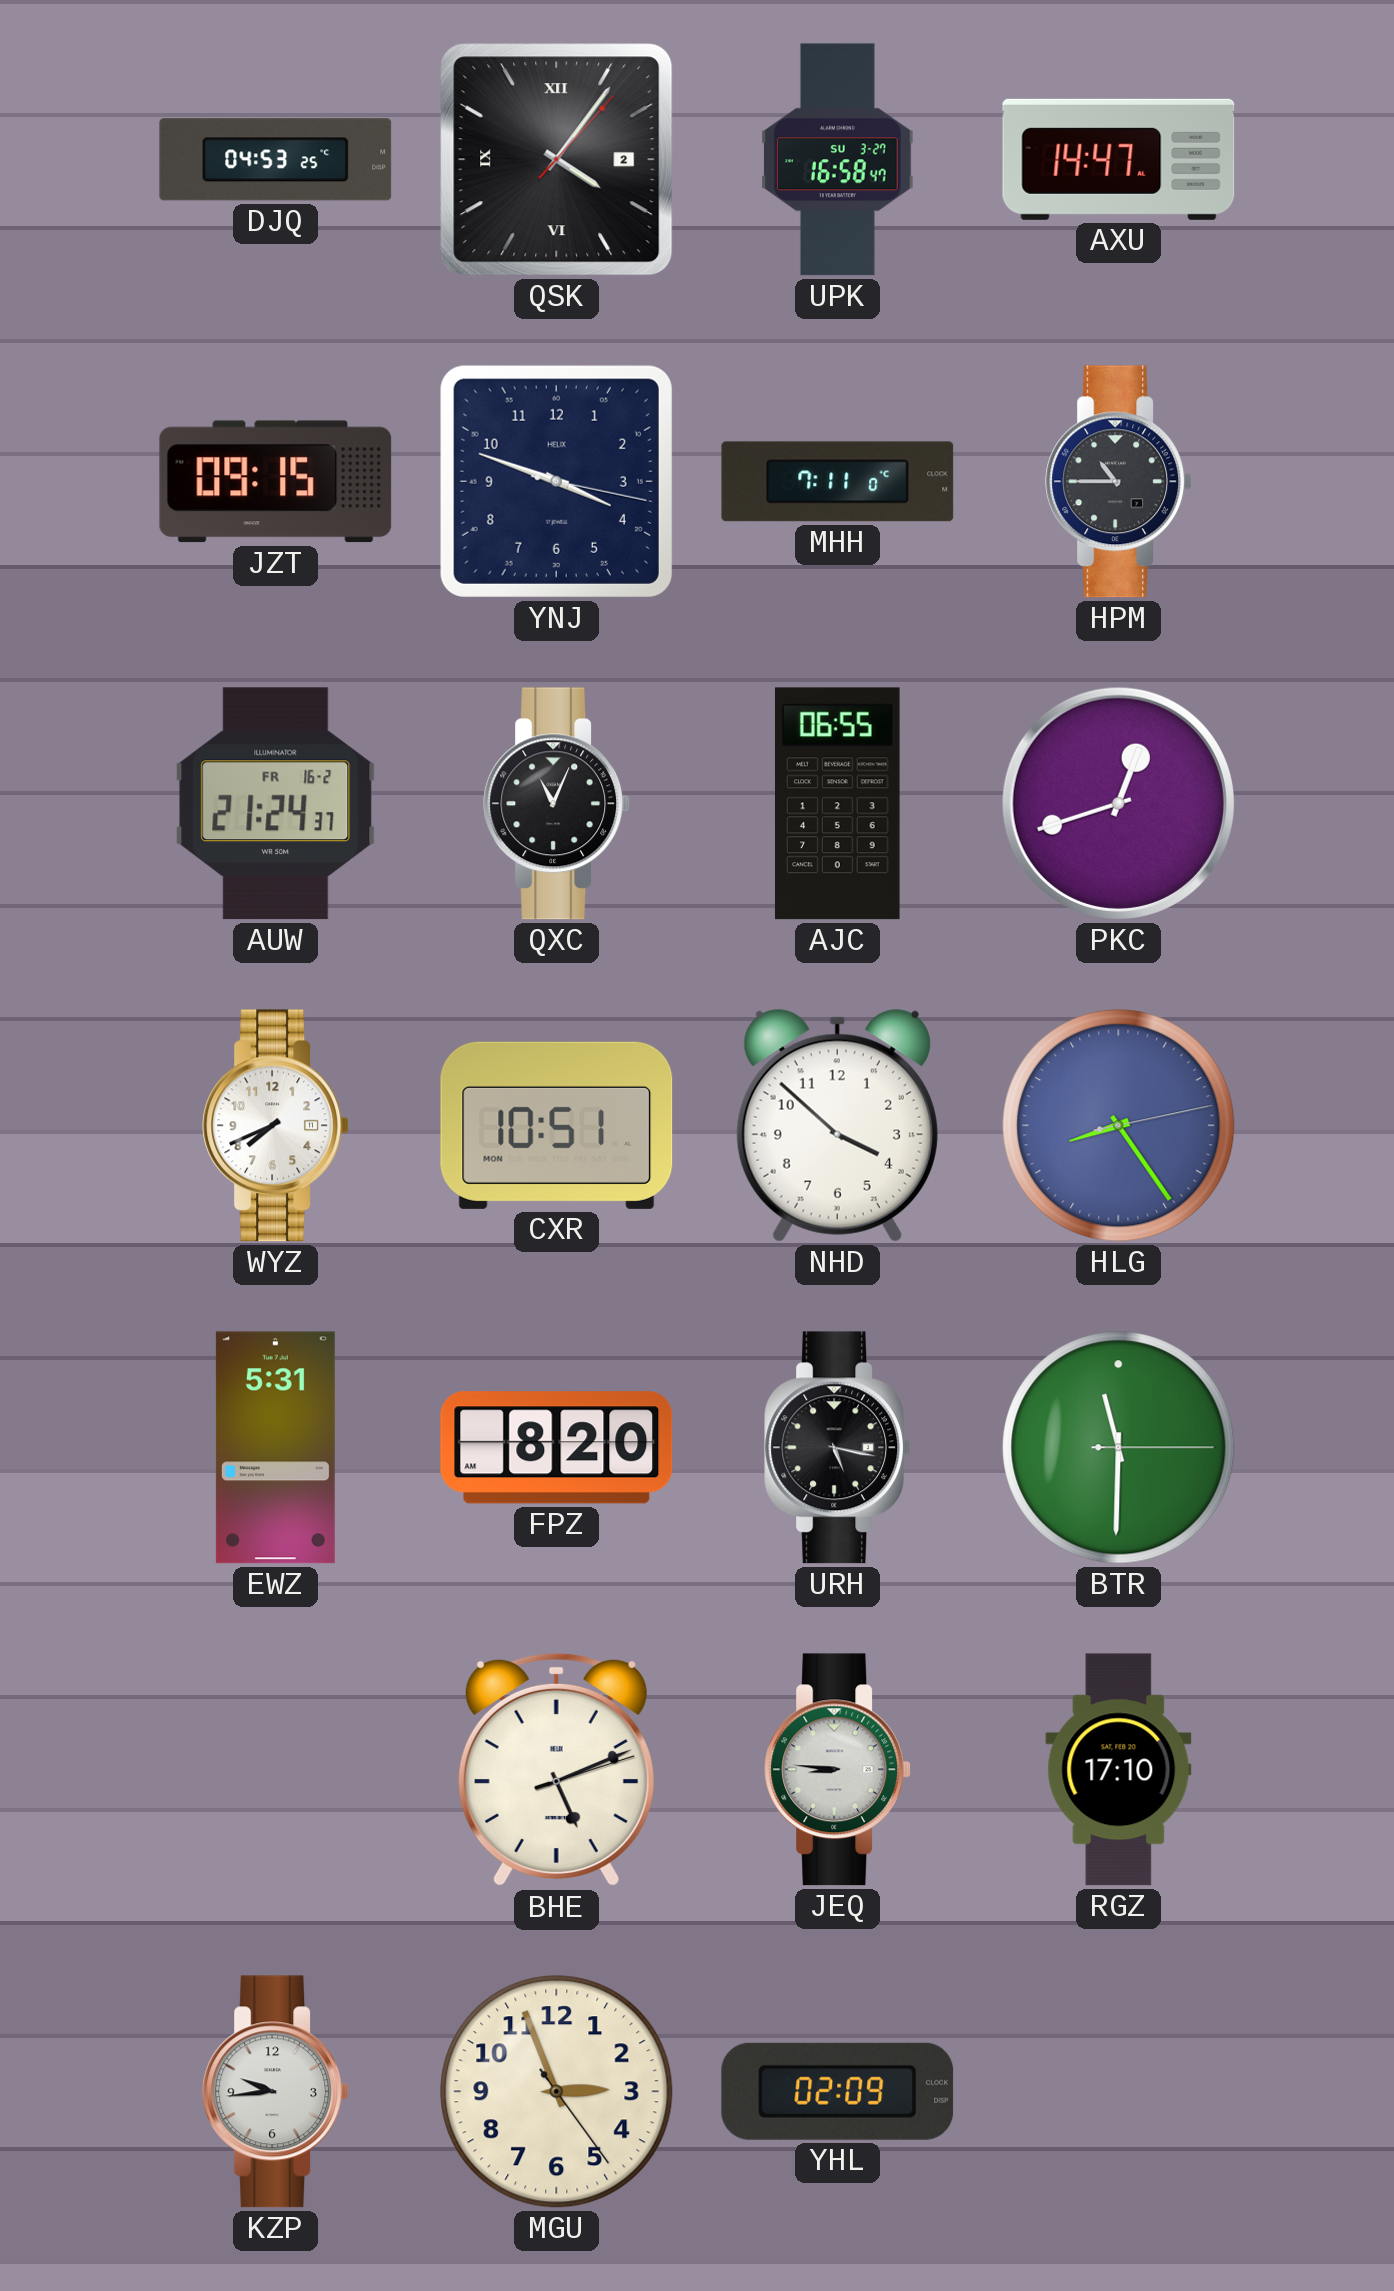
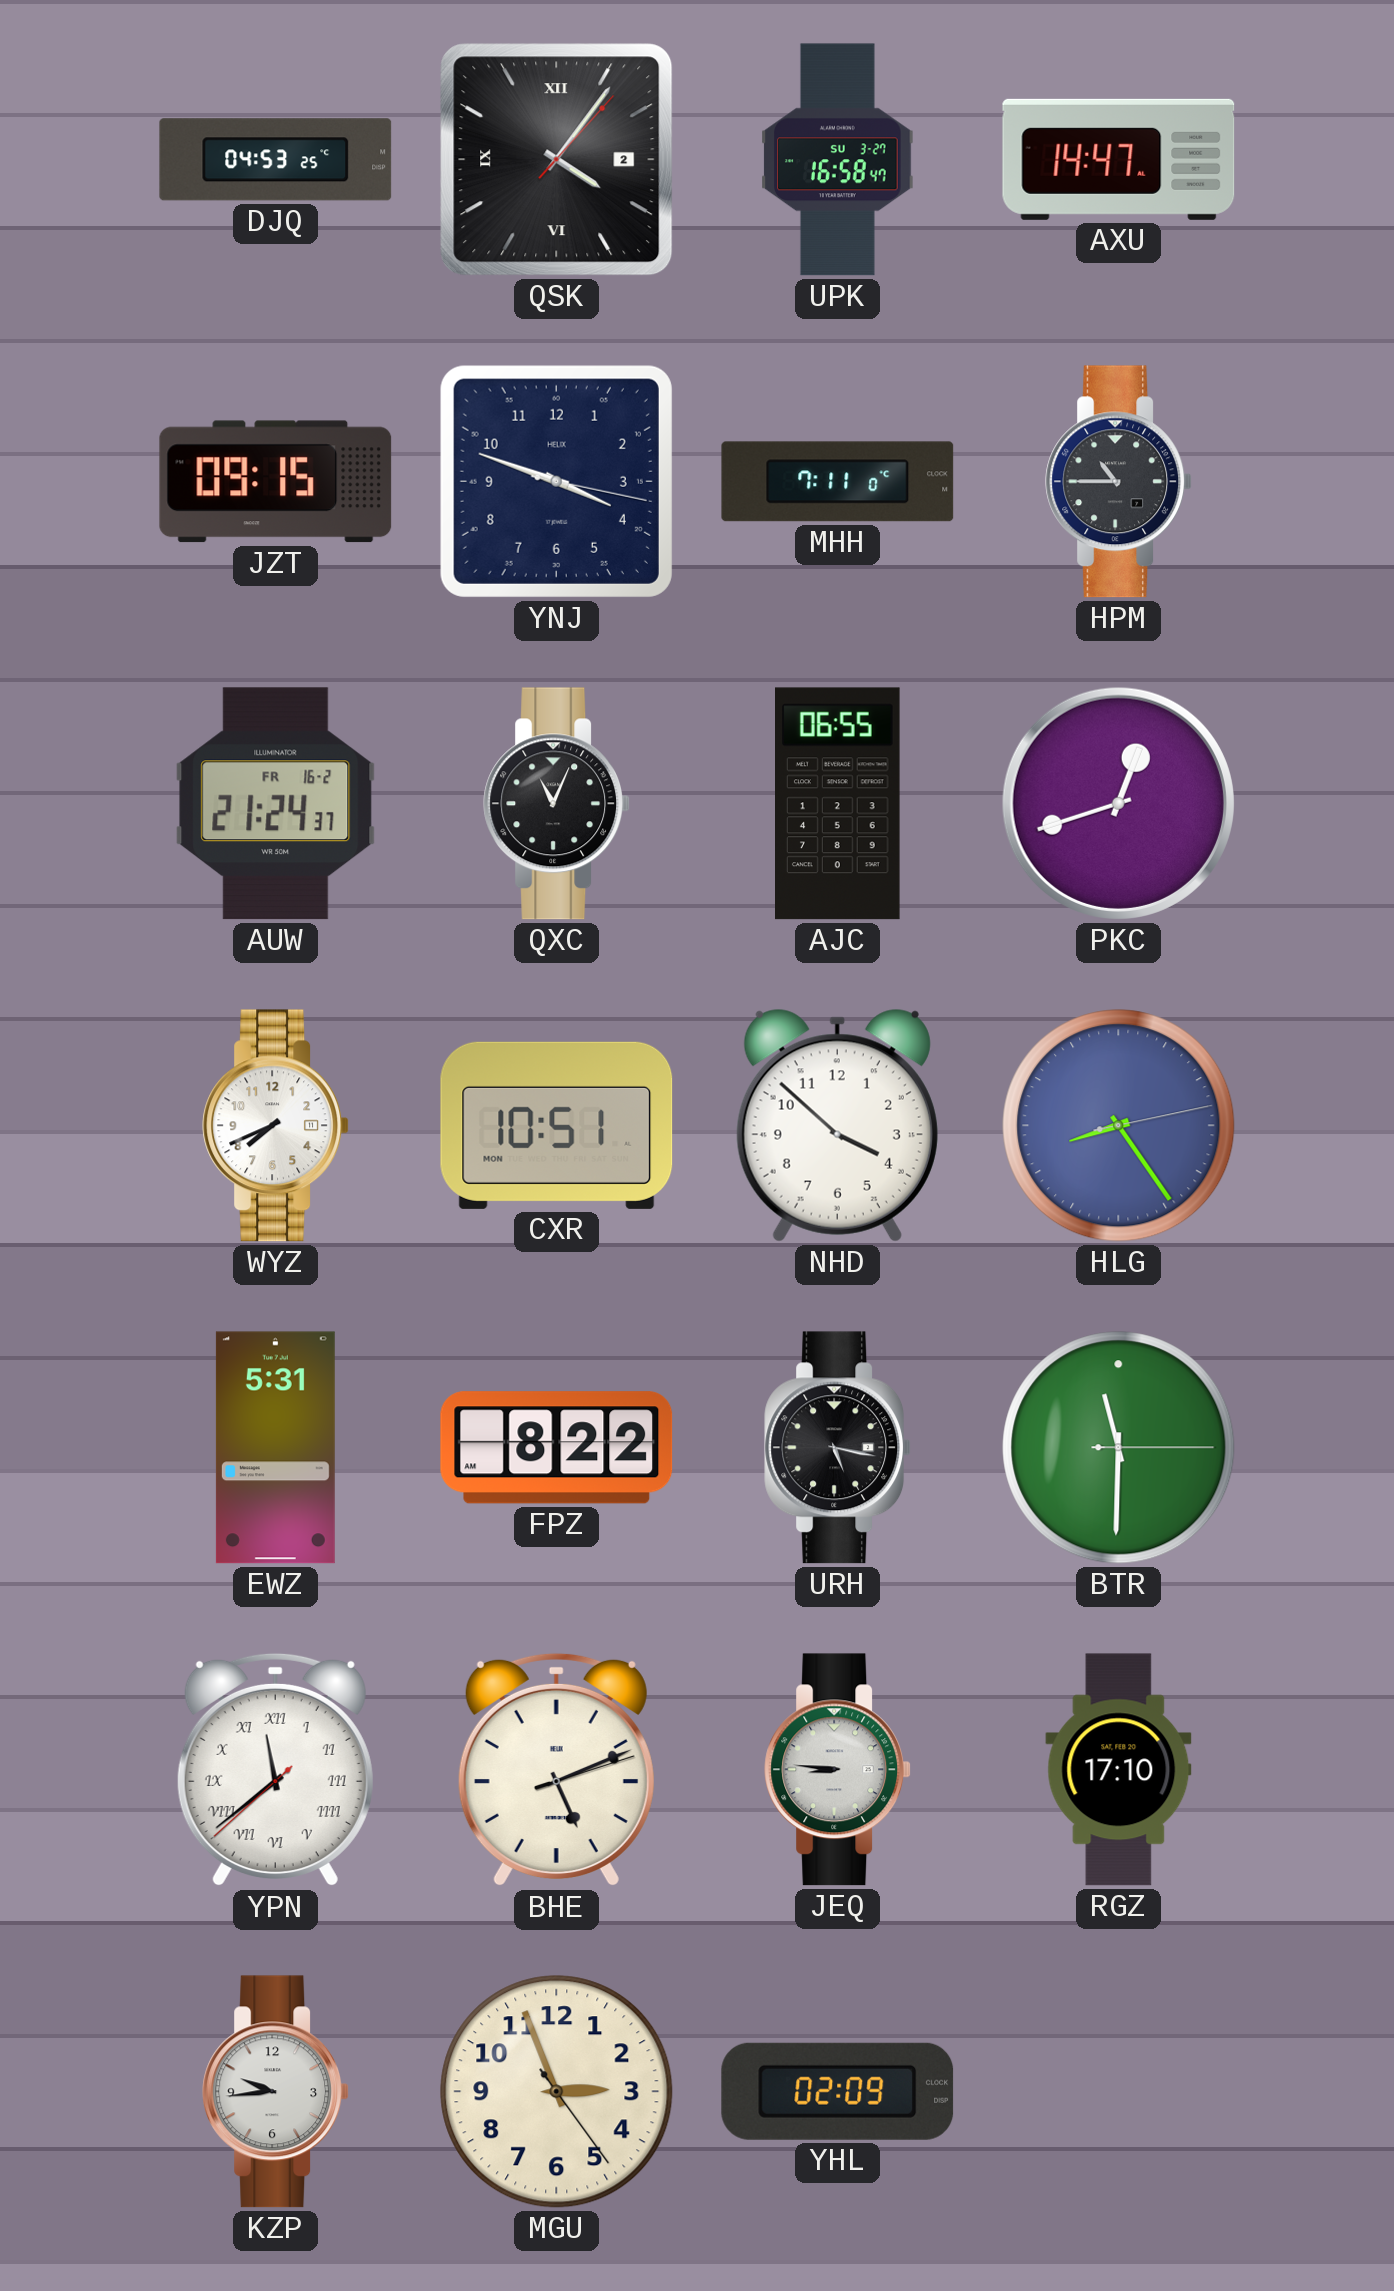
FPZ: 8:20 -> 8:22
YPN: none -> 11:38
